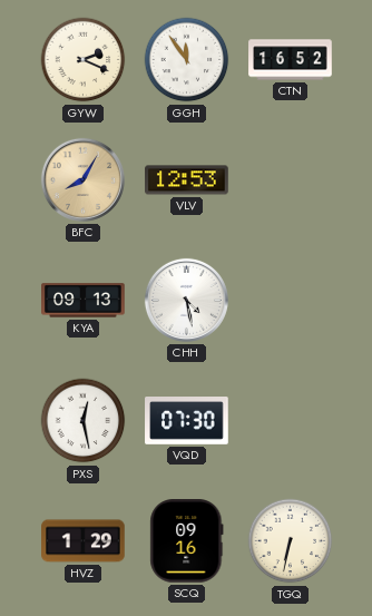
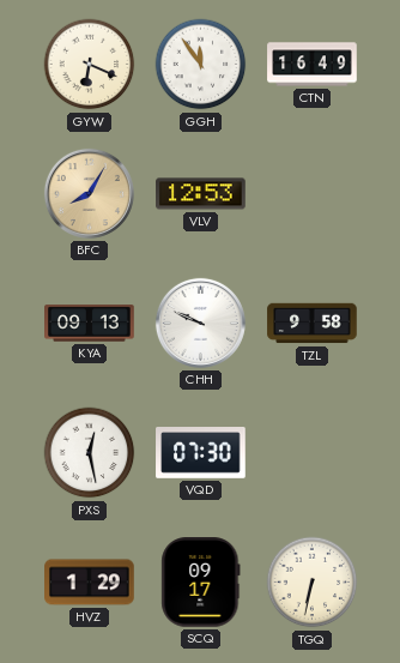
GYW: 2:19 -> 6:19
CTN: 16:52 -> 16:49
CHH: 4:28 -> 9:49
TZL: none -> 9:58
SCQ: 09:16 -> 09:17
